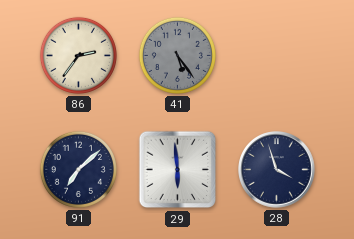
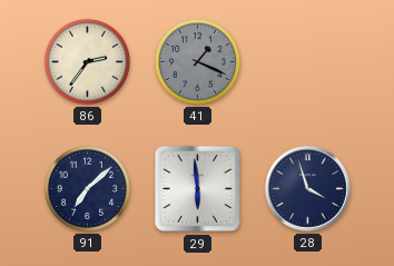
41: 5:24 -> 1:19
